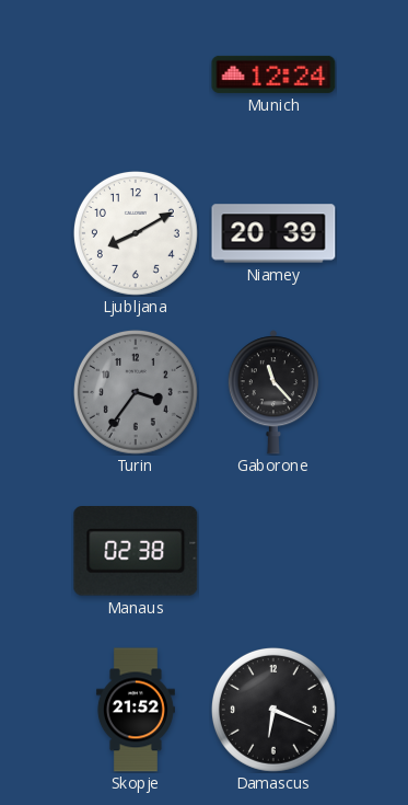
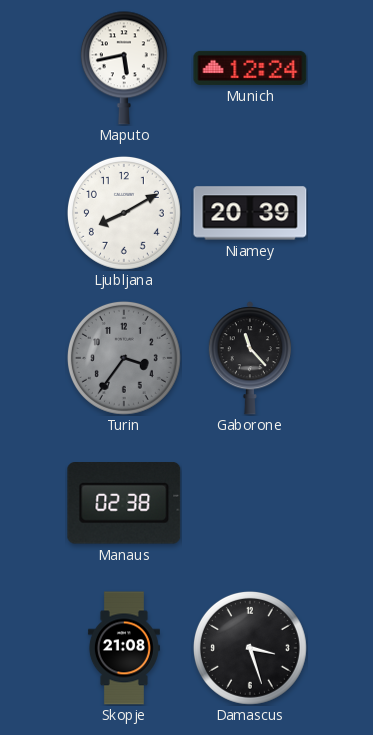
Maputo: none -> 5:43
Skopje: 21:52 -> 21:08
Damascus: 6:19 -> 3:27
